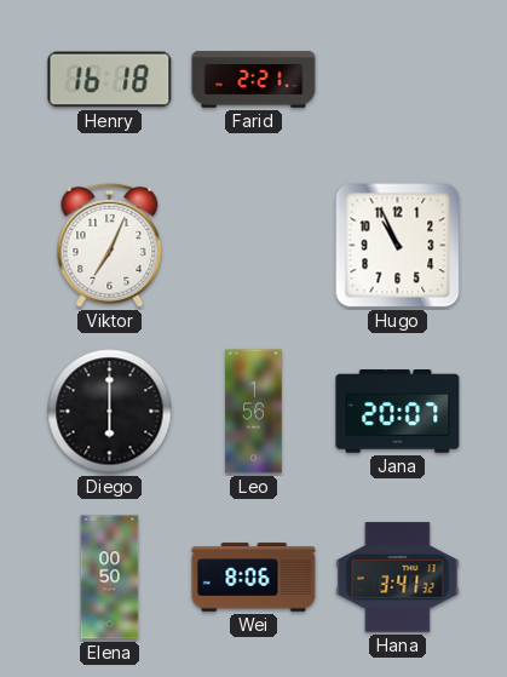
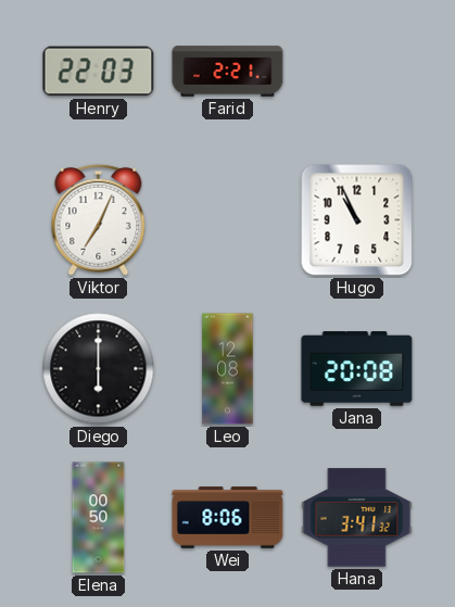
Henry: 16:18 -> 22:03
Leo: 1:56 -> 12:08
Jana: 20:07 -> 20:08
